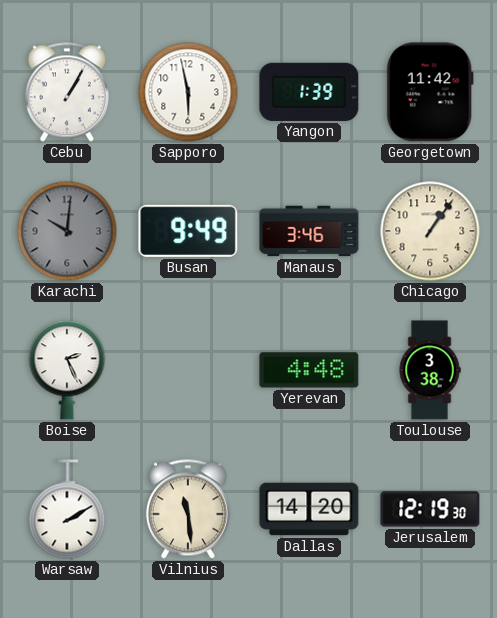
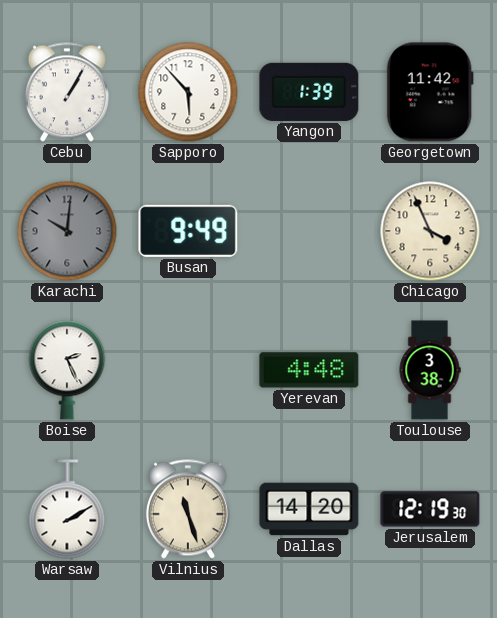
Sapporo: 5:58 -> 5:53
Manaus: 3:46 -> none
Chicago: 1:06 -> 3:56
Vilnius: 11:29 -> 11:27
